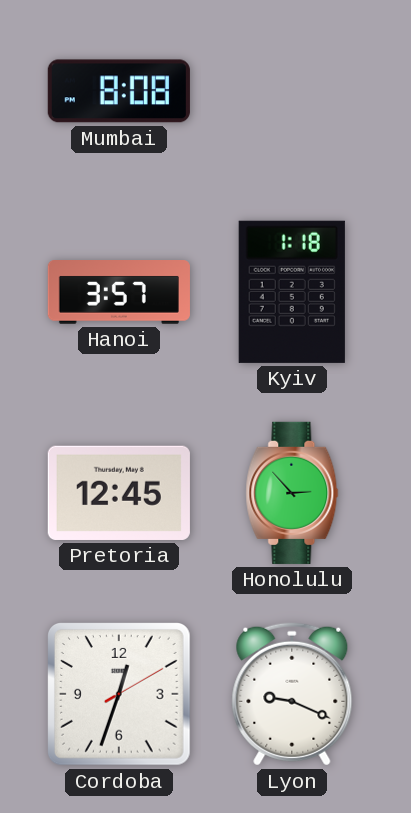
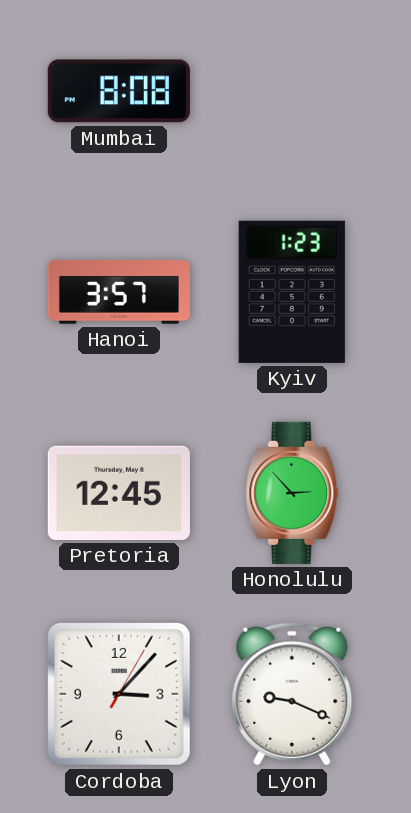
Kyiv: 1:18 -> 1:23
Cordoba: 12:33 -> 3:07
